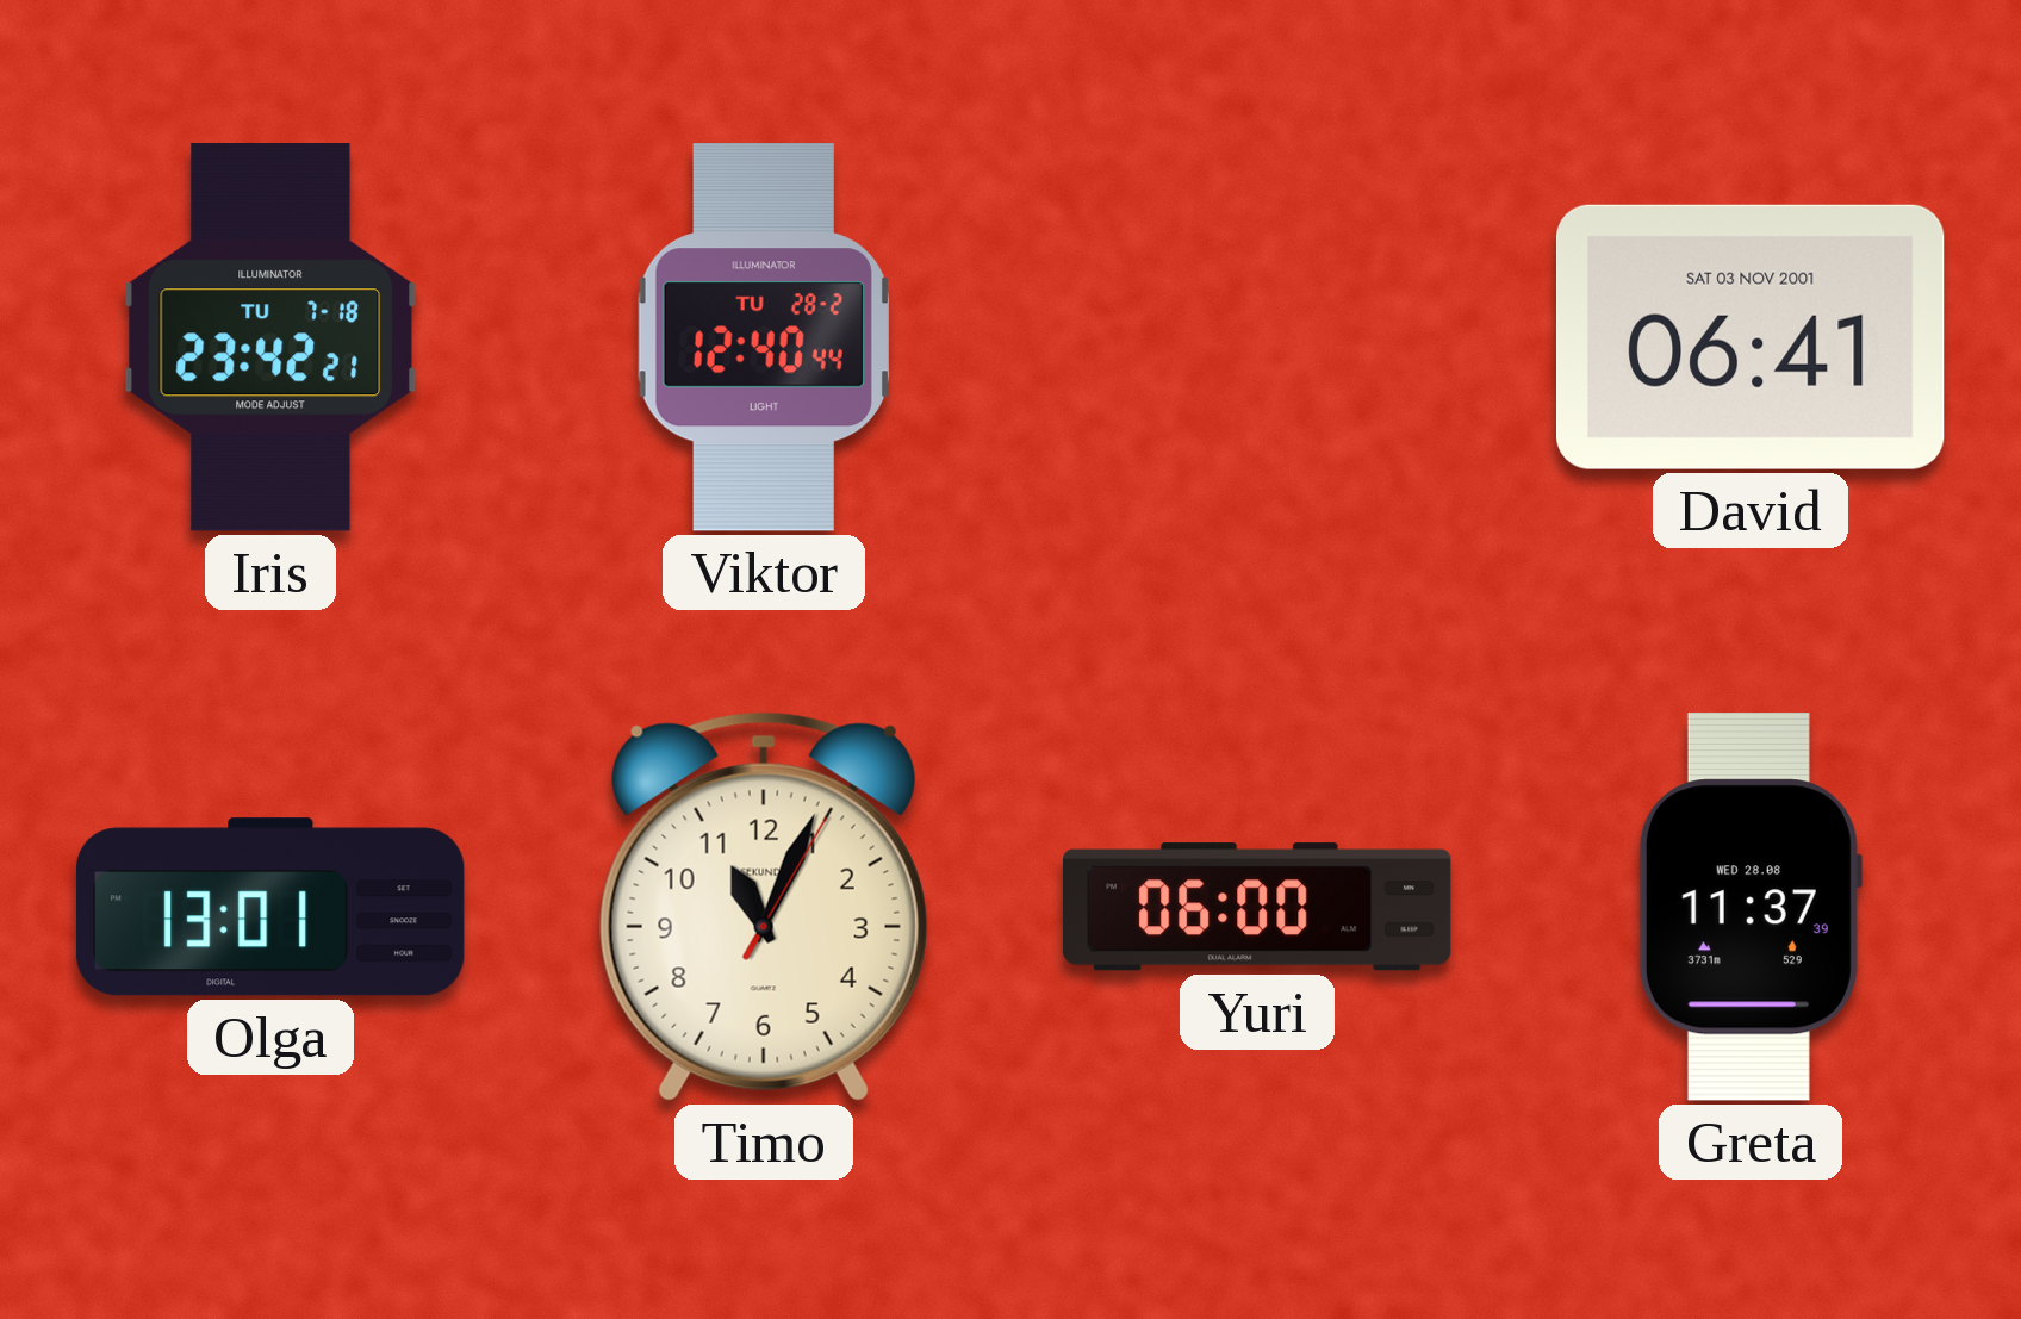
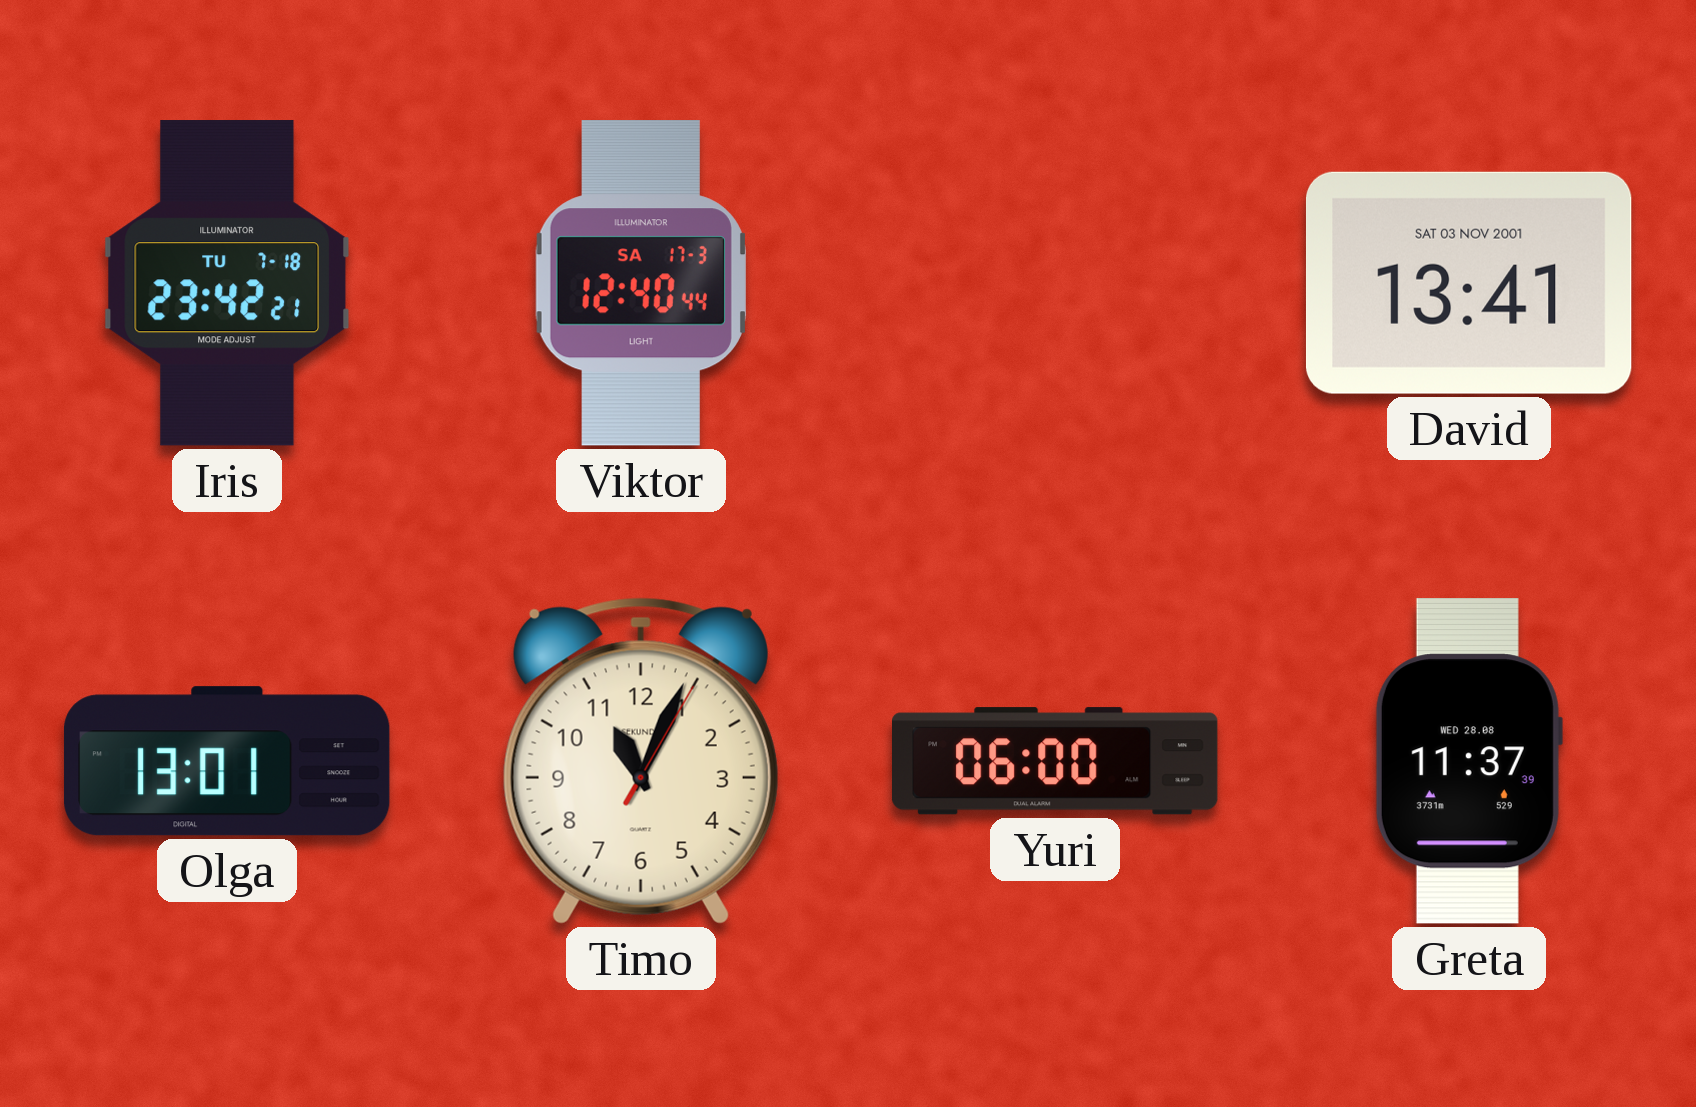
Viktor date: TU 28-2 -> SA 17-3
David: 06:41 -> 13:41
